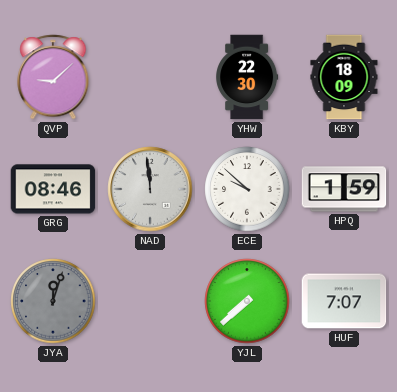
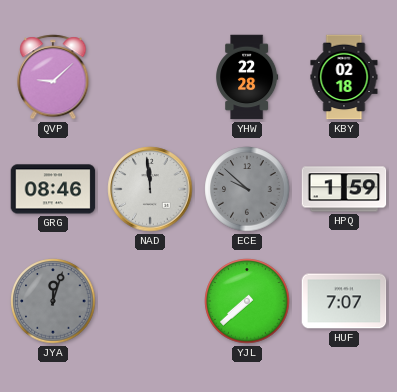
YHW: 22:30 -> 22:28
KBY: 18:09 -> 02:18
ECE dial: white -> grey
